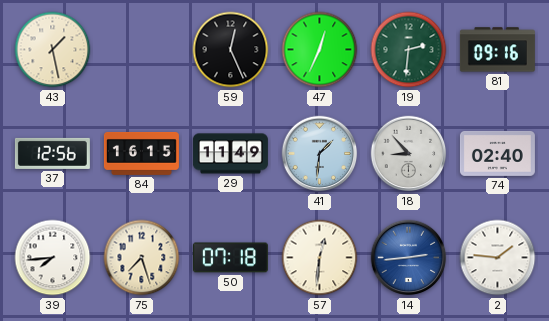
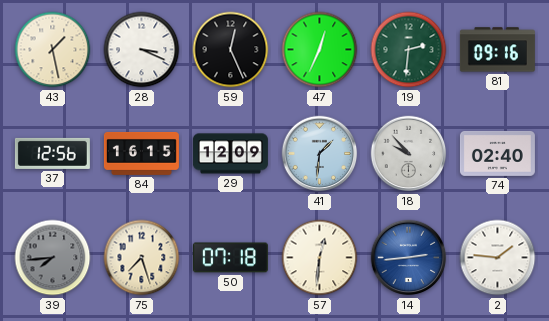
28: none -> 3:19
29: 11:49 -> 12:09
18: 8:53 -> 9:53
39 dial: white -> grey
